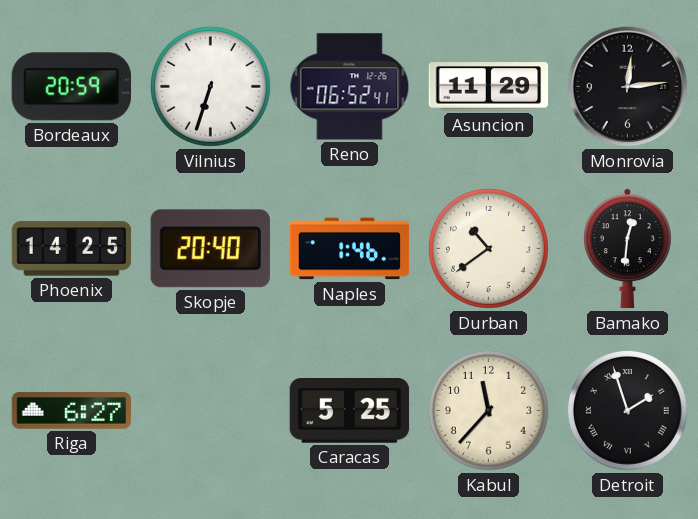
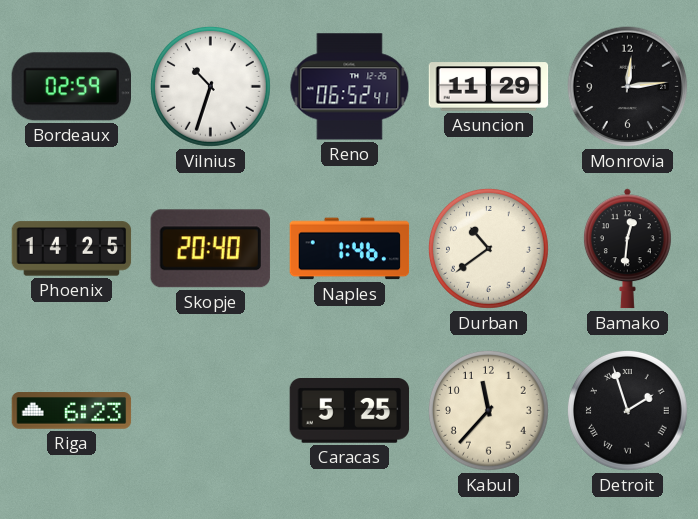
Bordeaux: 20:59 -> 02:59
Vilnius: 6:33 -> 10:33
Riga: 6:27 -> 6:23
